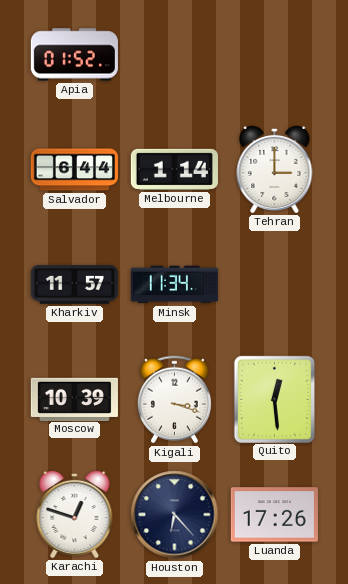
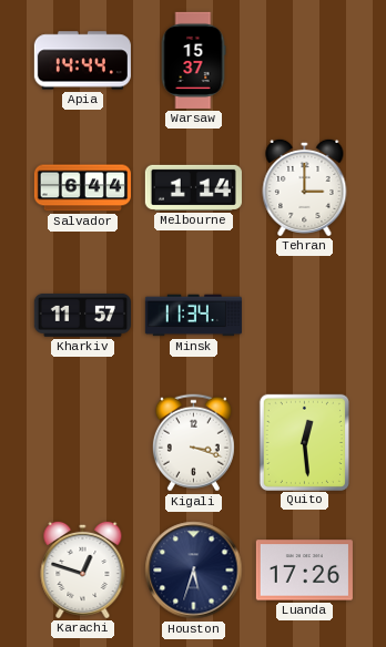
Apia: 01:52 -> 14:44
Warsaw: none -> 15:37
Moscow: 10:39 -> none
Houston: 6:23 -> 5:33
